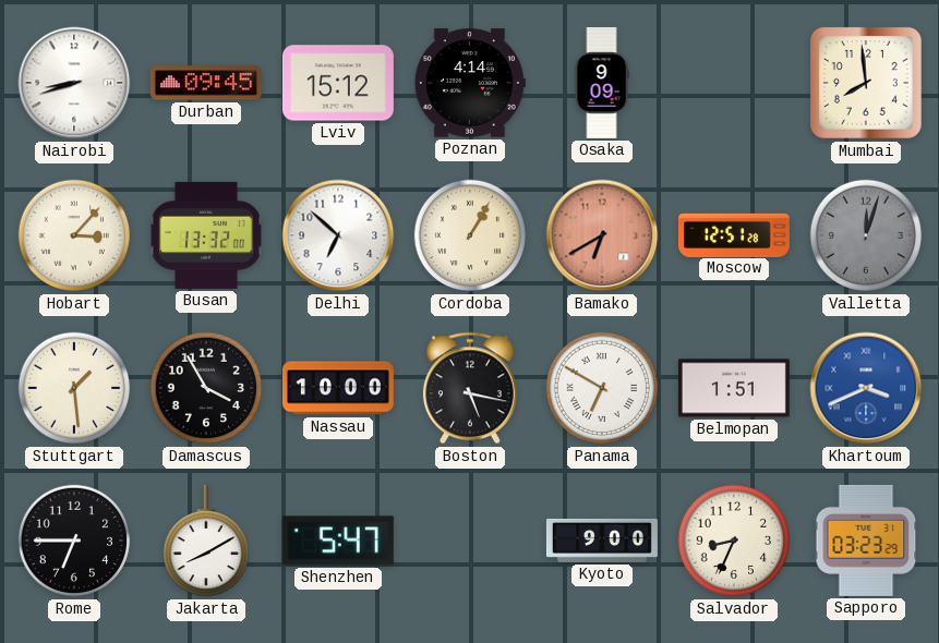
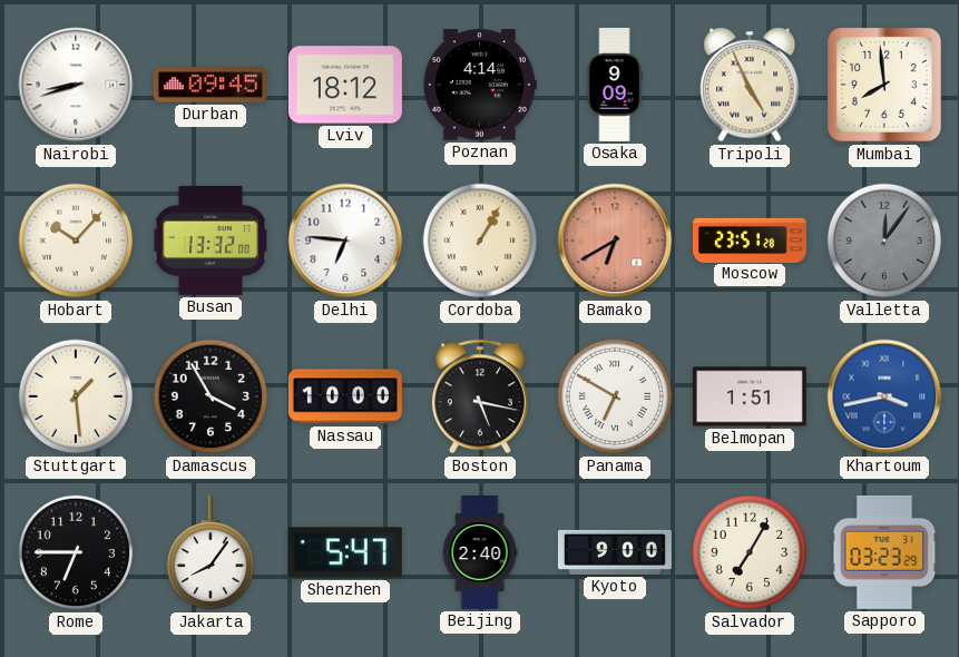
Lviv: 15:12 -> 18:12
Tripoli: none -> 4:56
Hobart: 3:07 -> 10:07
Delhi: 6:52 -> 6:46
Moscow: 12:51 -> 23:51
Valletta: 12:03 -> 12:06
Khartoum: 3:41 -> 3:43
Jakarta: 8:10 -> 8:06
Beijing: none -> 2:40
Salvador: 8:34 -> 7:05
